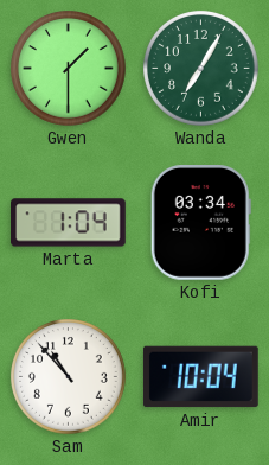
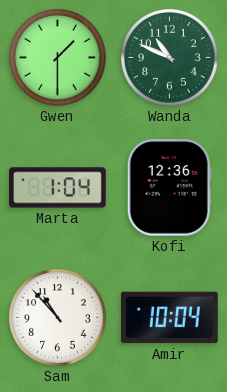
Wanda: 7:05 -> 10:49
Kofi: 03:34 -> 12:36
